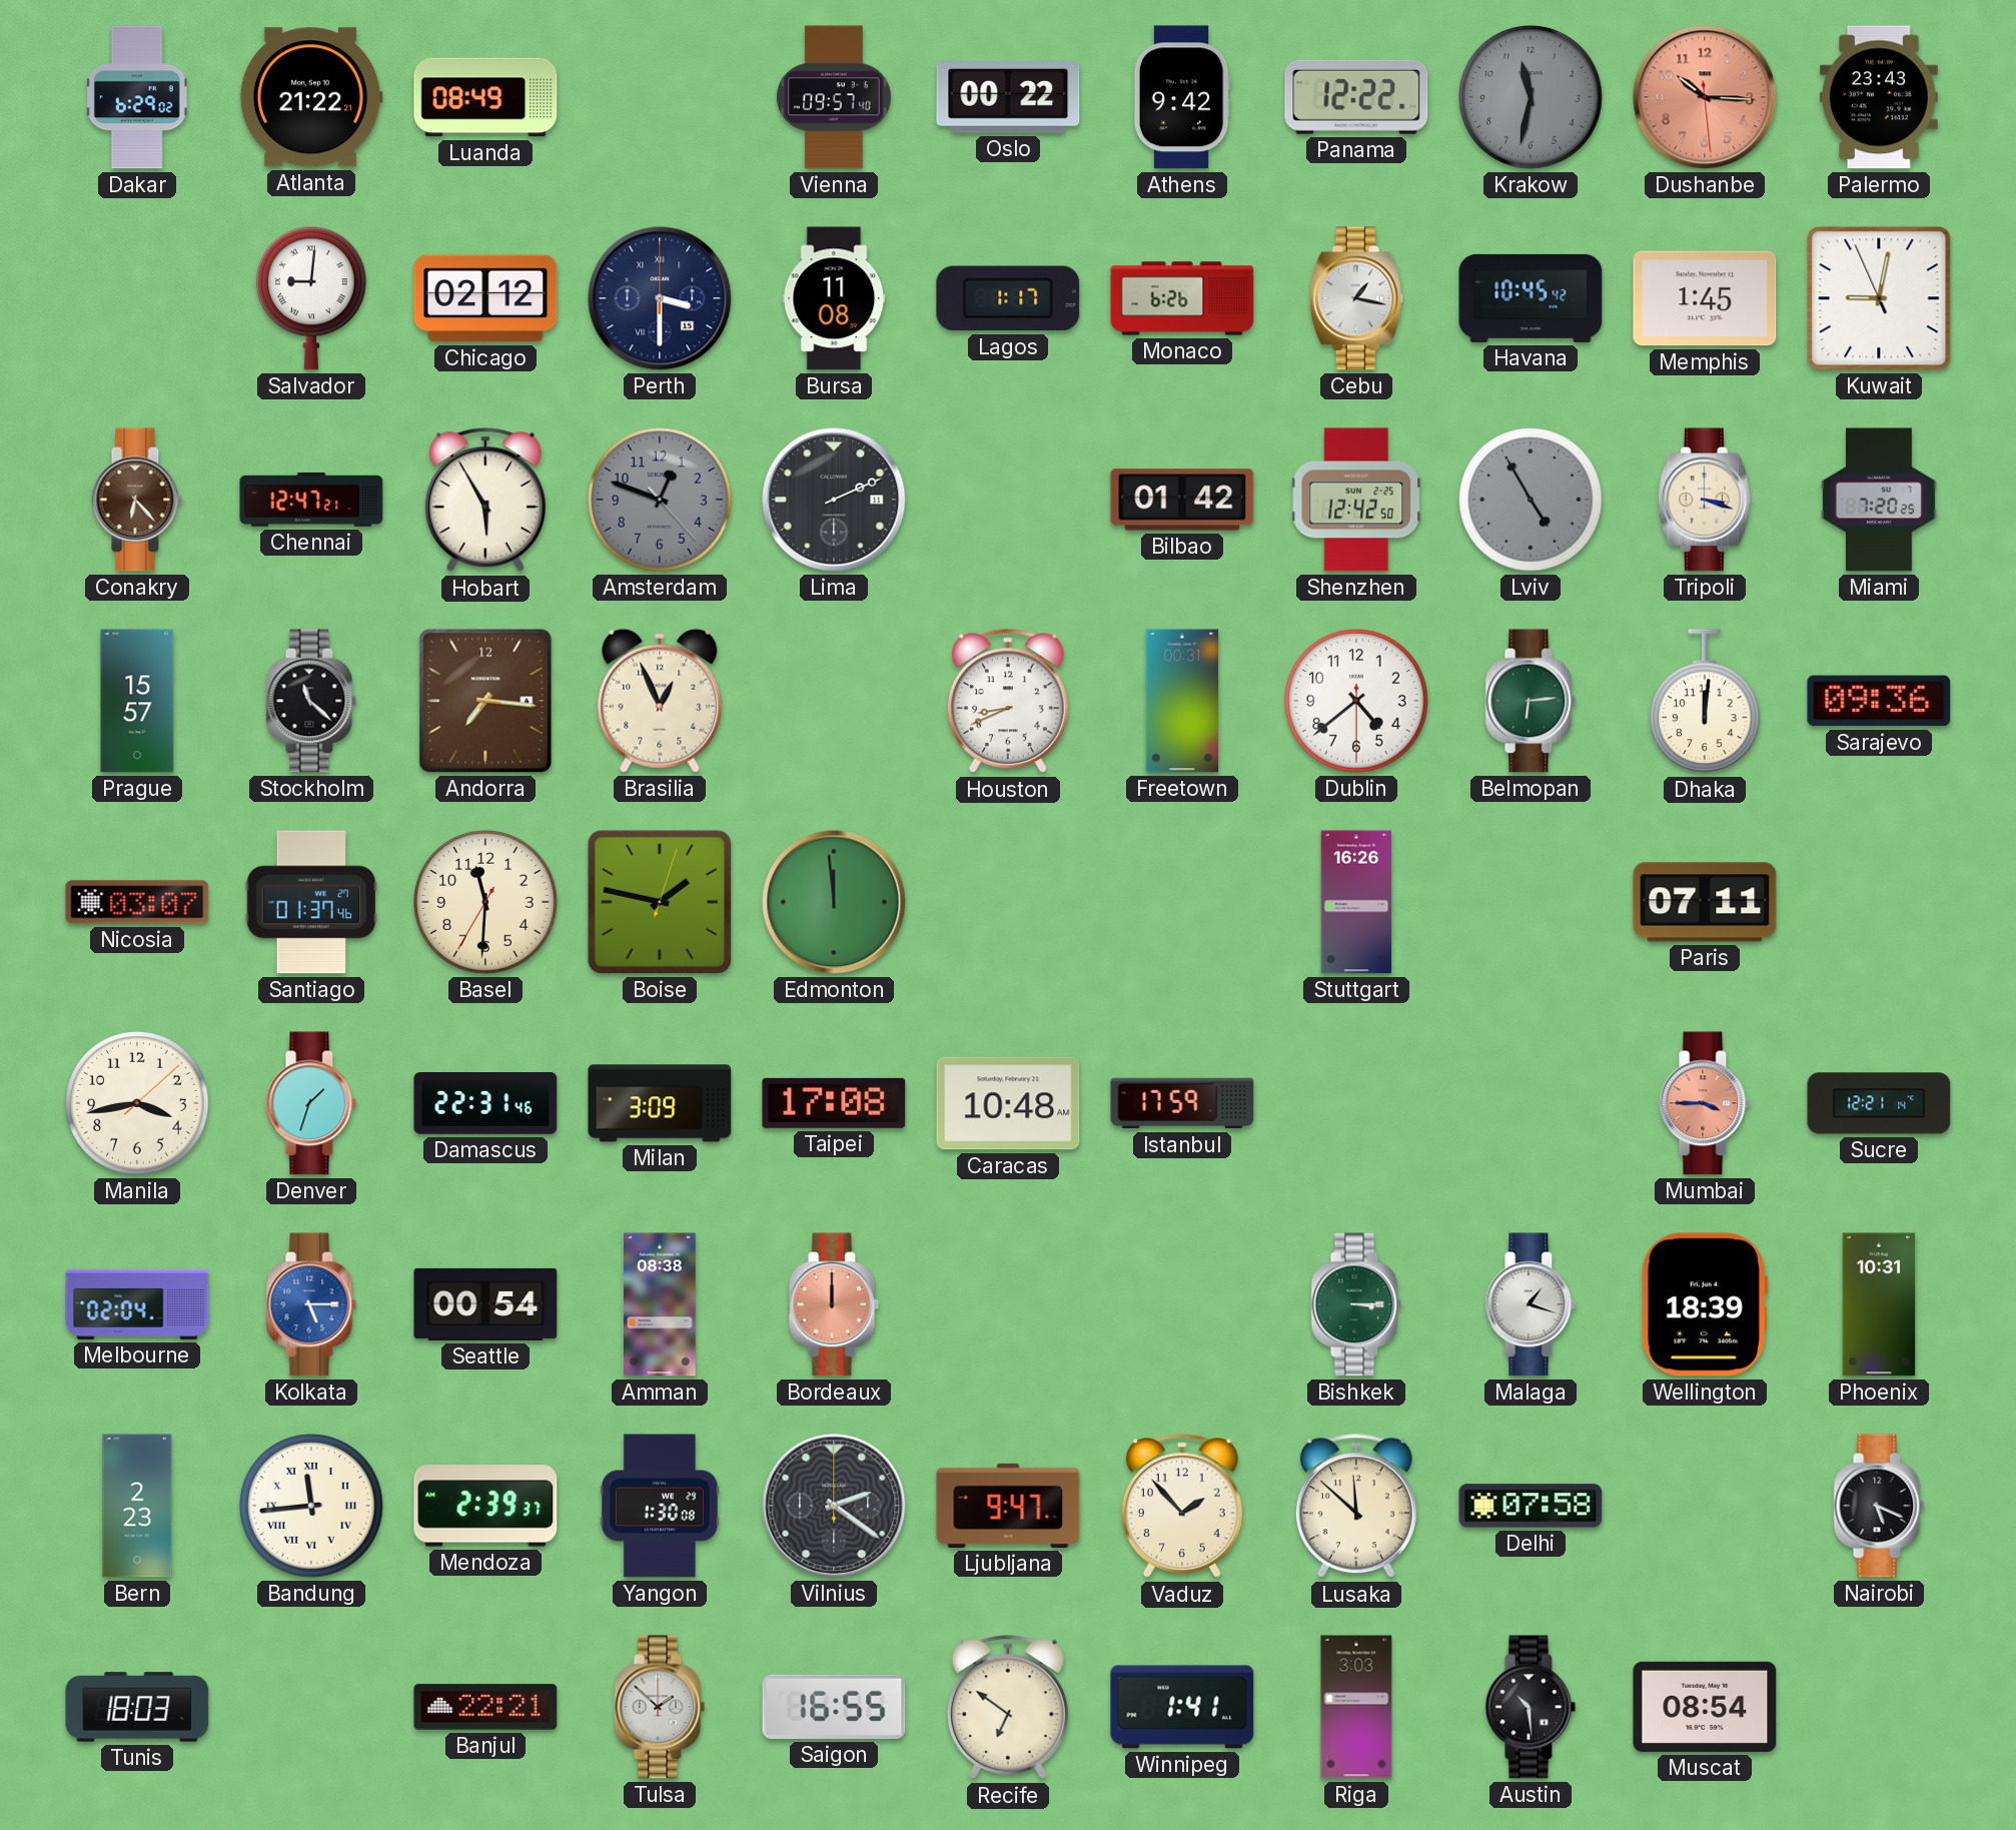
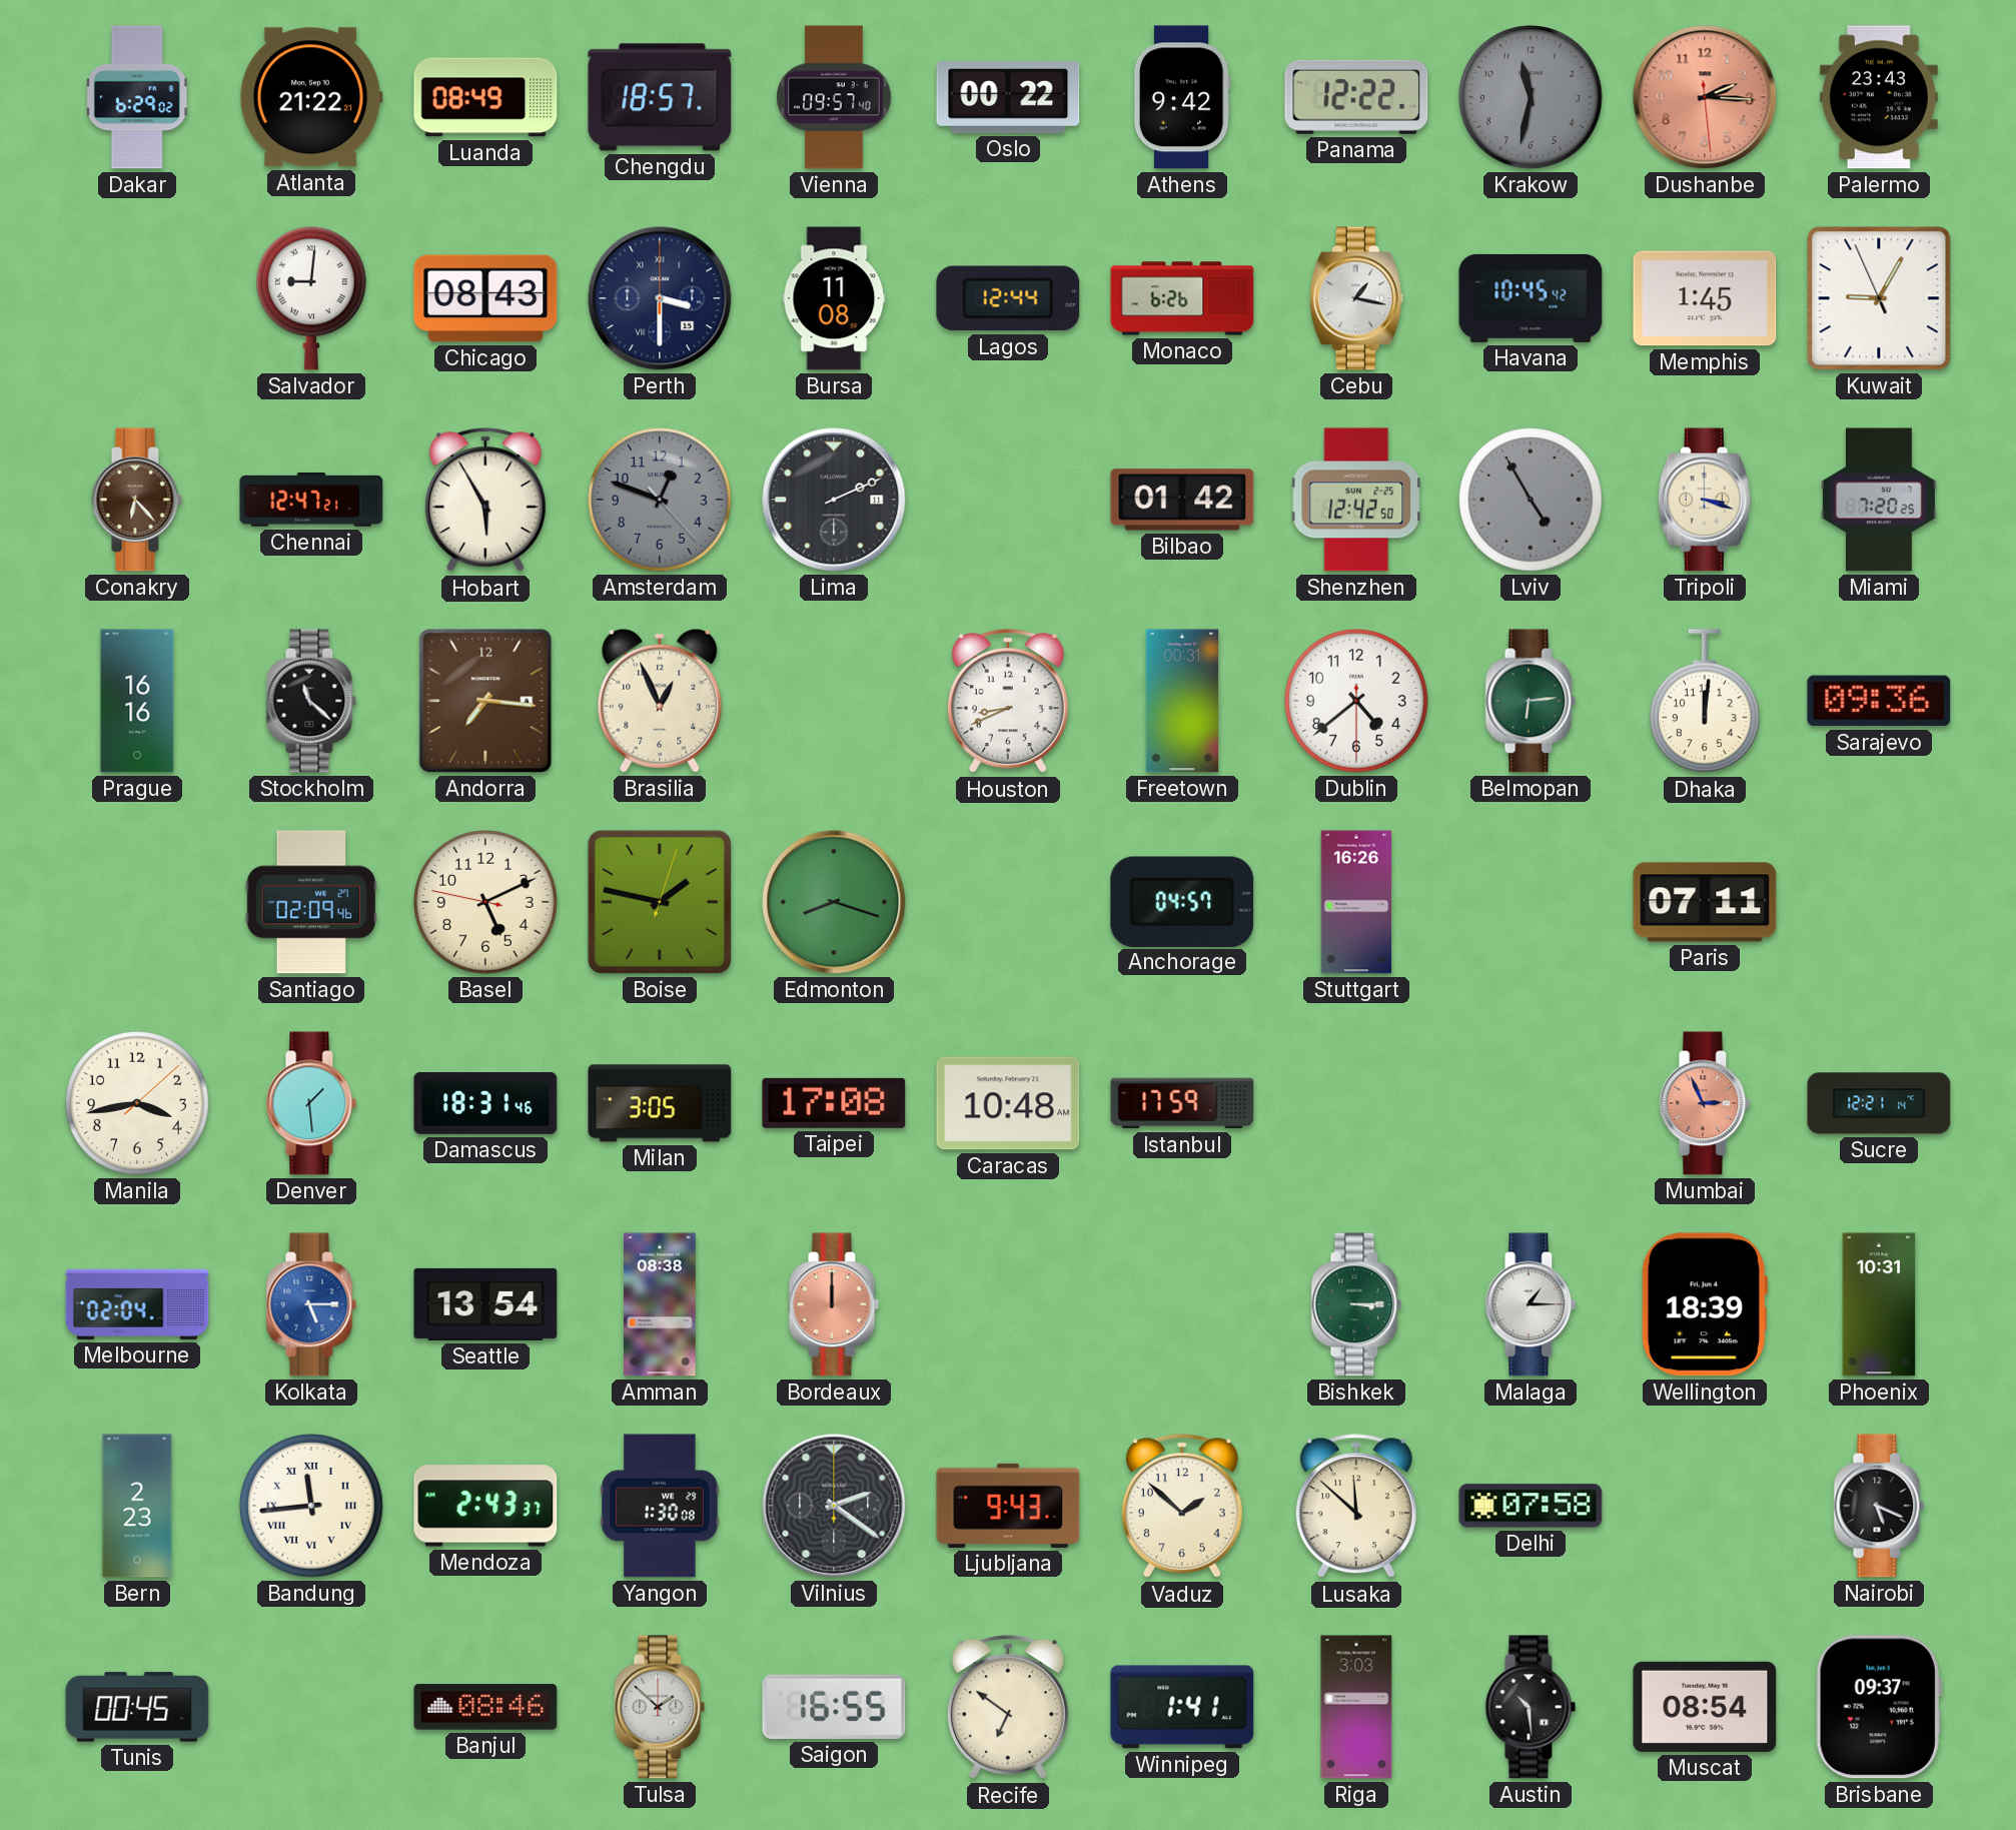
Chengdu: none -> 18:57
Dushanbe: 10:15 -> 2:15
Chicago: 02:12 -> 08:43
Lagos: 1:17 -> 12:44
Kuwait: 9:01 -> 9:04
Prague: 15:57 -> 16:16
Nicosia: 03:07 -> none
Santiago: 01:37 -> 02:09
Basel: 11:30 -> 5:10
Edmonton: 11:59 -> 8:18
Anchorage: none -> 04:57
Denver: 1:33 -> 1:29
Damascus: 22:31 -> 18:31
Milan: 3:09 -> 3:05
Mumbai: 3:45 -> 2:56
Seattle: 00:54 -> 13:54
Malaga: 1:18 -> 1:15
Mendoza: 2:39 -> 2:43
Ljubljana: 9:47 -> 9:43
Vaduz: 1:53 -> 1:52
Tunis: 18:03 -> 00:45
Banjul: 22:21 -> 08:46
Brisbane: none -> 09:37
